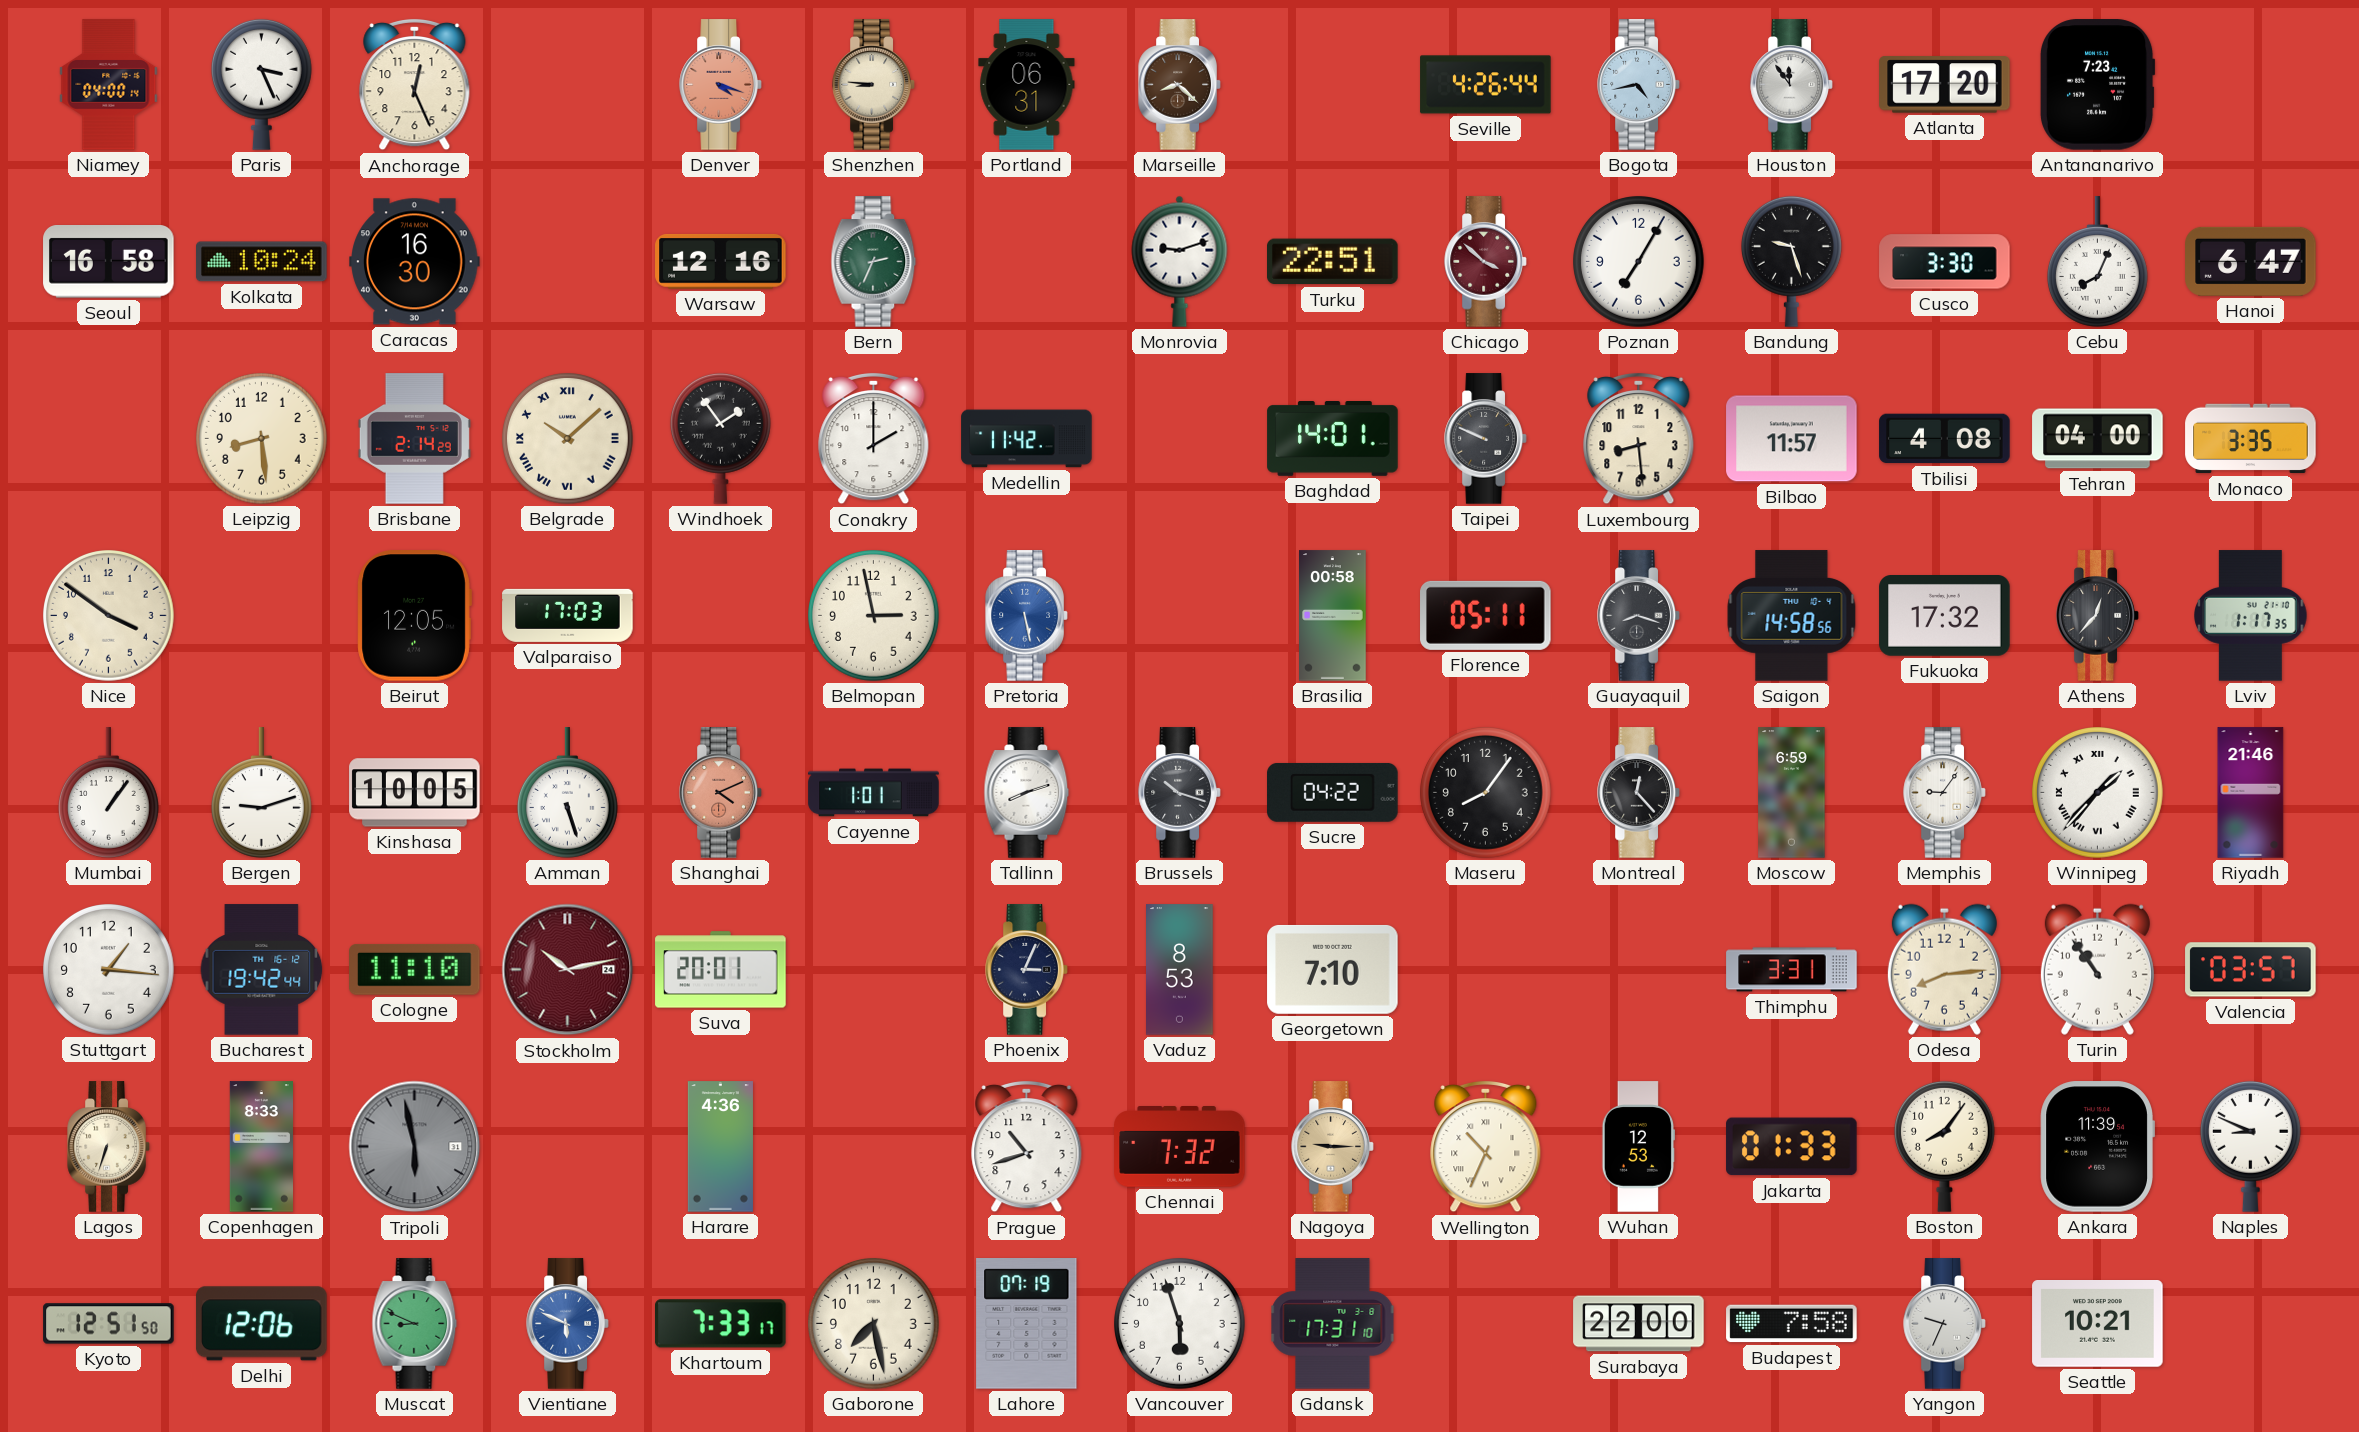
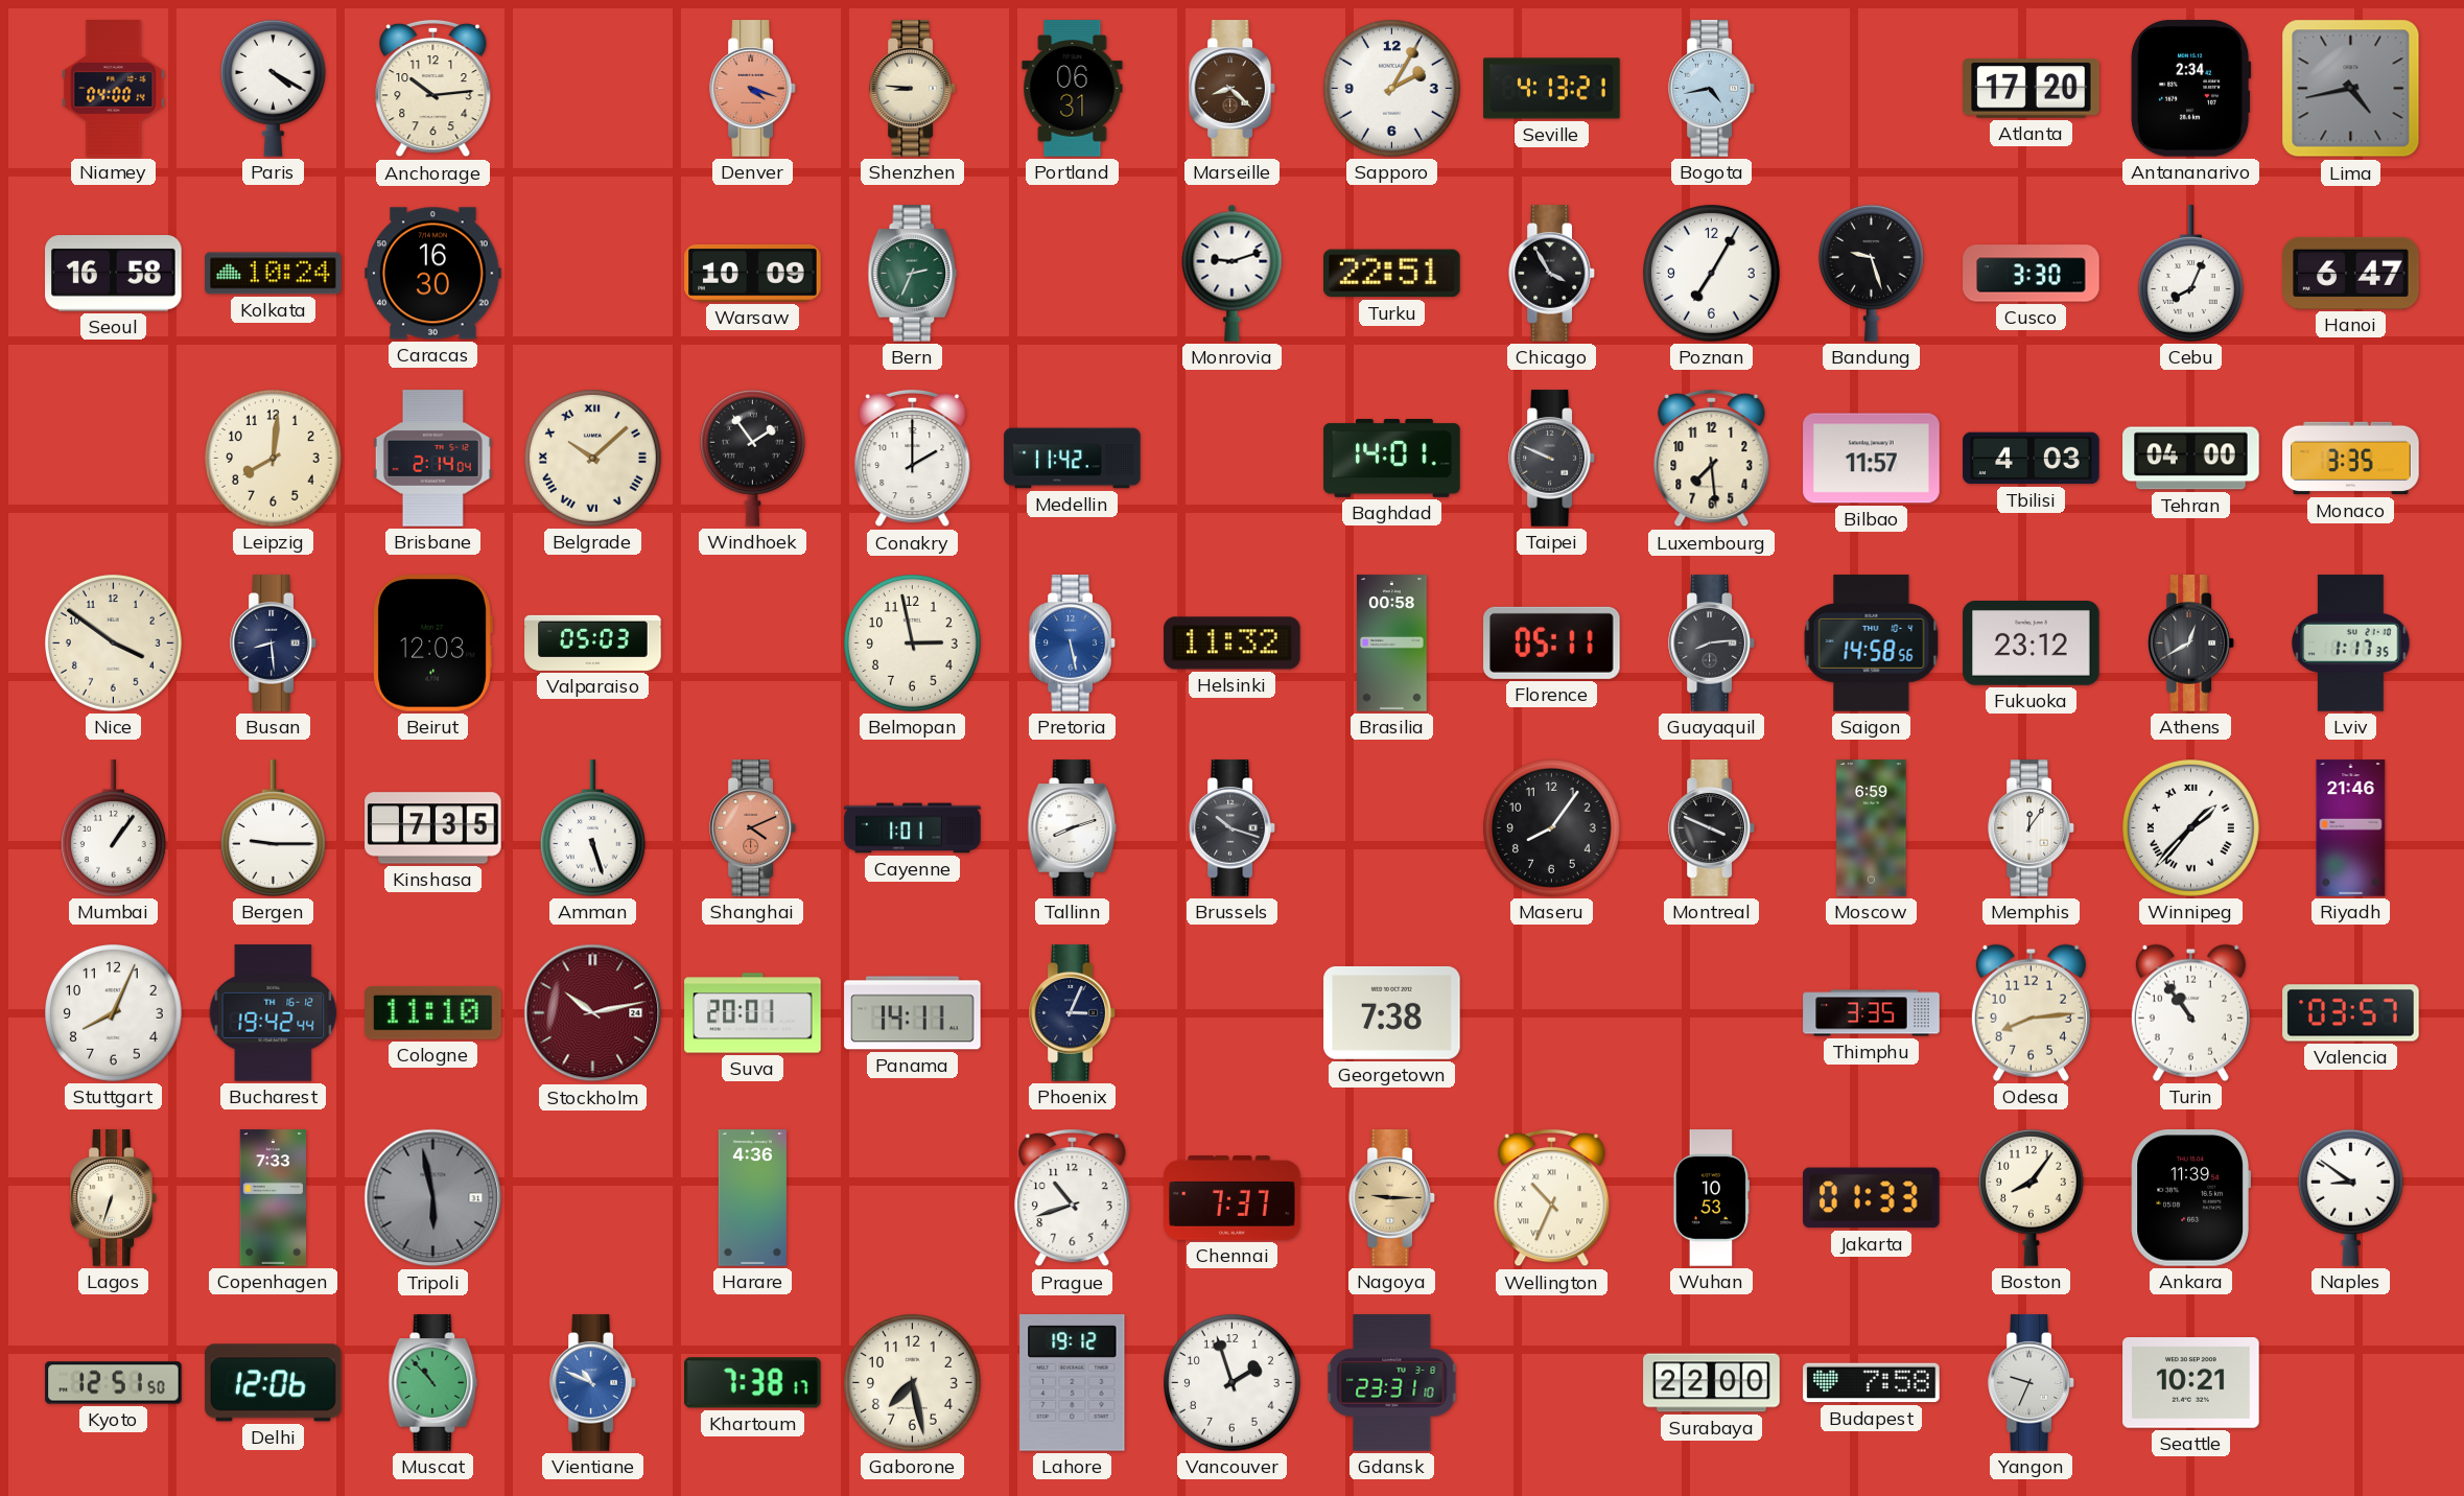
Paris: 3:26 -> 4:20
Anchorage: 12:26 -> 10:14
Sapporo: none -> 2:05
Seville: 4:26 -> 4:13
Houston: 11:54 -> none
Antananarivo: 7:23 -> 2:34
Lima: none -> 4:43
Warsaw: 12:16 -> 10:09
Chicago: 3:52 -> 3:55
Chicago dial: burgundy -> black
Leipzig: 8:29 -> 8:01
Brisbane: 2:14:29 -> 2:14:04
Luxembourg: 8:29 -> 7:29
Tbilisi: 4:08 -> 4:03
Busan: none -> 8:29
Beirut: 12:05 -> 12:03
Valparaiso: 17:03 -> 05:03
Helsinki: none -> 11:32
Guayaquil: 8:18 -> 8:14
Fukuoka: 17:32 -> 23:12
Athens: 12:37 -> 12:40
Bergen: 9:12 -> 9:15
Kinshasa: 10:05 -> 7:35
Sucre: 04:22 -> none
Montreal: 12:23 -> 3:49
Memphis: 9:06 -> 12:06
Stuttgart: 1:16 -> 8:04
Panama: none -> 14:11
Vaduz: 8:53 -> none
Georgetown: 7:10 -> 7:38
Thimphu: 3:31 -> 3:35
Copenhagen: 8:33 -> 7:33
Chennai: 7:32 -> 7:37
Wuhan: 12:53 -> 10:53
Naples: 8:49 -> 8:51
Muscat: 8:49 -> 10:53
Vientiane: 5:49 -> 10:49
Khartoum: 7:33 -> 7:38
Lahore: 07:19 -> 19:12
Vancouver: 5:57 -> 1:57
Gdansk: 17:31 -> 23:31
